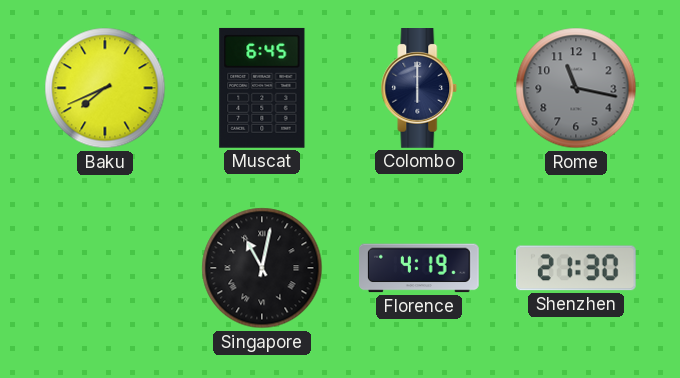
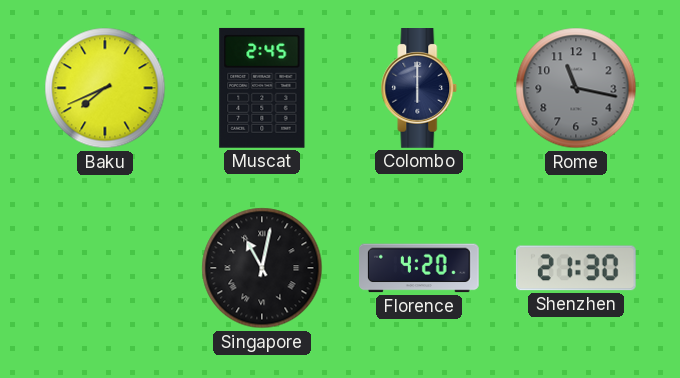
Muscat: 6:45 -> 2:45
Florence: 4:19 -> 4:20
